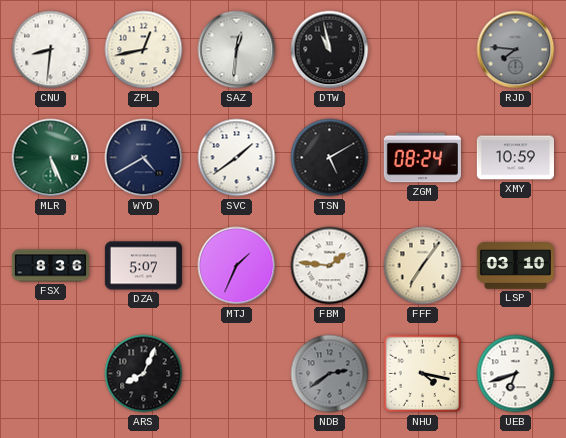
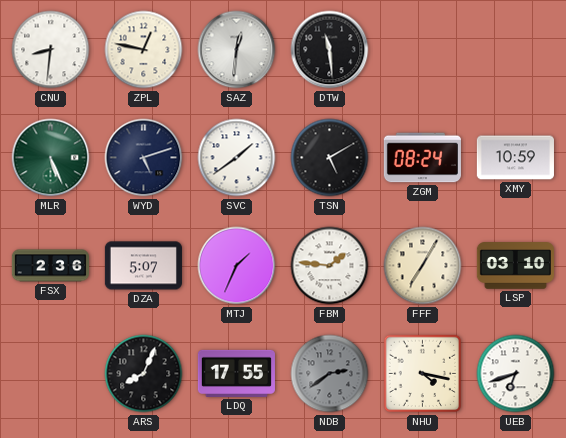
ZPL: 12:43 -> 12:47
DTW: 10:58 -> 11:29
RJD: 7:46 -> none
WYD: 4:40 -> 5:12
FSX: 8:36 -> 2:36
FFF: 7:06 -> 7:05
LDQ: none -> 17:55
